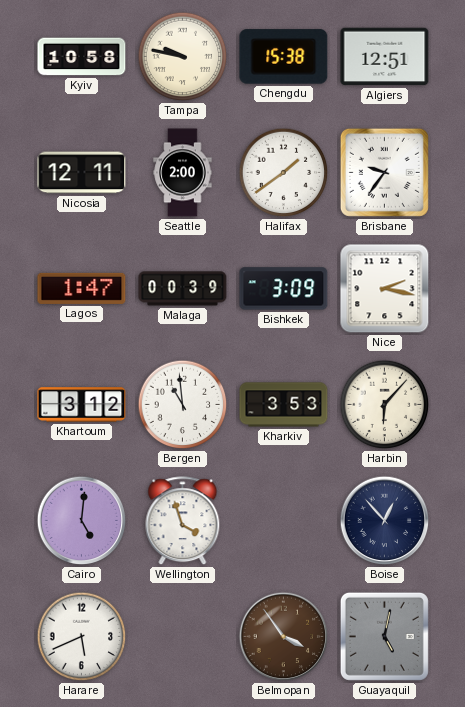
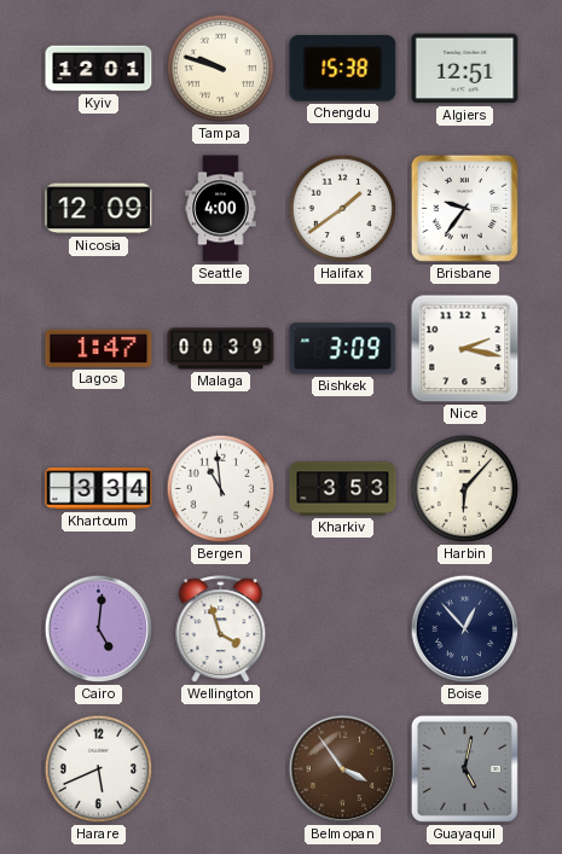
Kyiv: 10:58 -> 12:01
Tampa: 9:47 -> 9:48
Nicosia: 12:11 -> 12:09
Seattle: 2:00 -> 4:00
Khartoum: 3:12 -> 3:34
